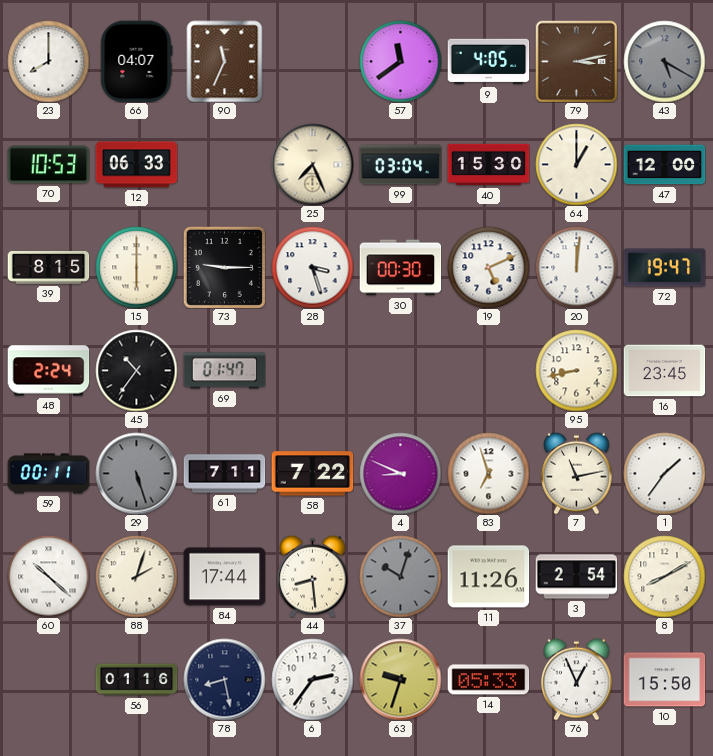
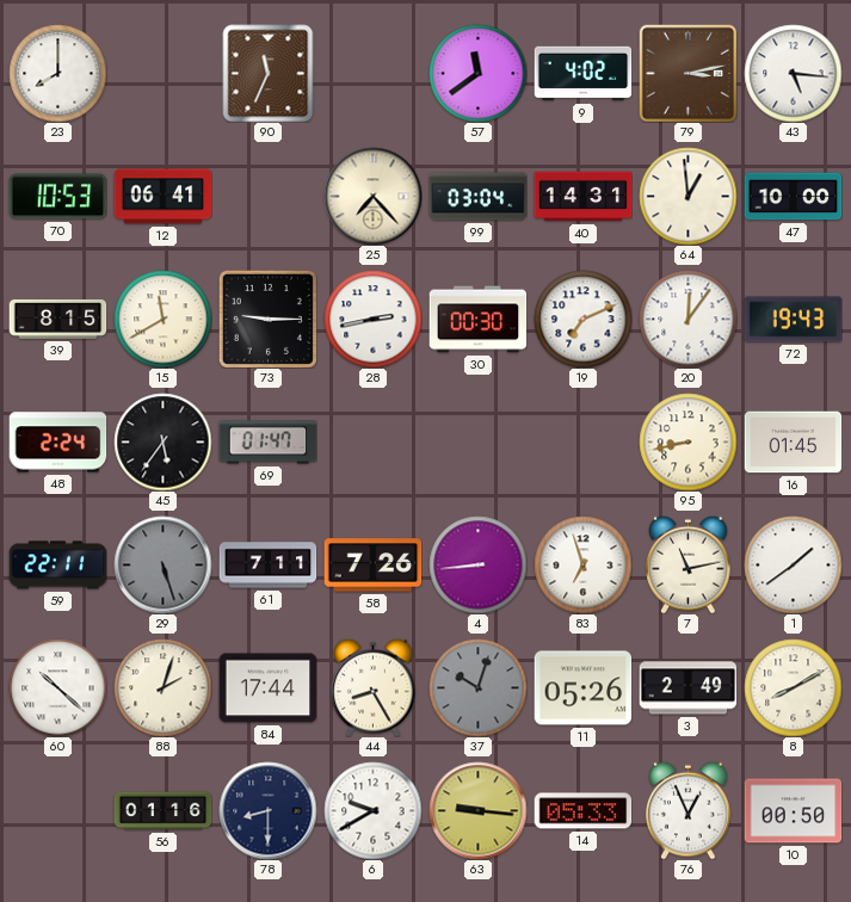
66: 04:07 -> none
9: 4:05 -> 4:02
43: 5:20 -> 5:16
43 dial: grey -> white
12: 06:33 -> 06:41
25: 7:26 -> 7:23
40: 15:30 -> 14:31
64: 1:00 -> 12:59
47: 12:00 -> 10:00
15: 6:00 -> 11:40
28: 3:27 -> 2:43
19: 5:11 -> 7:11
20: 12:01 -> 12:06
72: 19:47 -> 19:43
45: 10:36 -> 5:36
16: 23:45 -> 01:45
59: 00:11 -> 22:11
58: 7:22 -> 7:26
4: 8:49 -> 8:44
1: 1:36 -> 1:39
44: 8:29 -> 8:25
11: 11:26 -> 05:26
3: 2:54 -> 2:49
78: 8:28 -> 8:30
6: 2:36 -> 9:40
63: 9:33 -> 9:16
10: 15:50 -> 00:50
